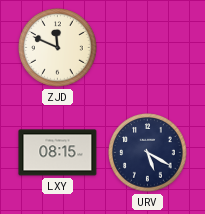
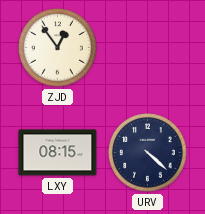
ZJD: 11:49 -> 12:54
URV: 5:20 -> 4:22
